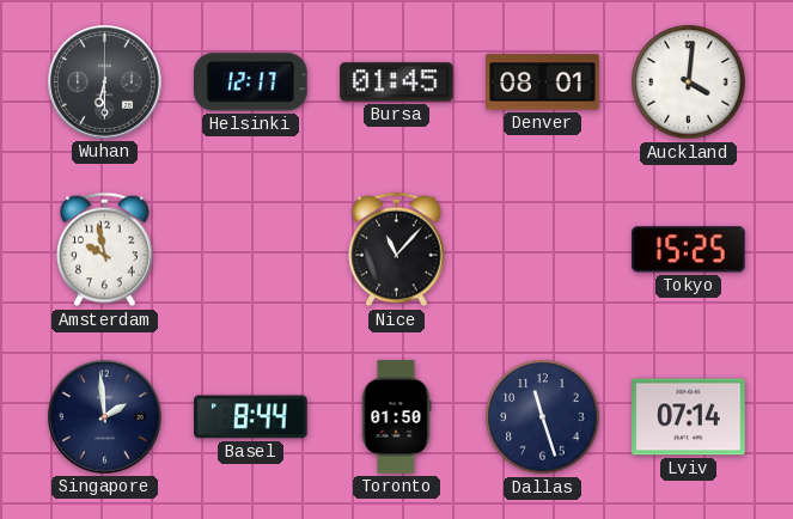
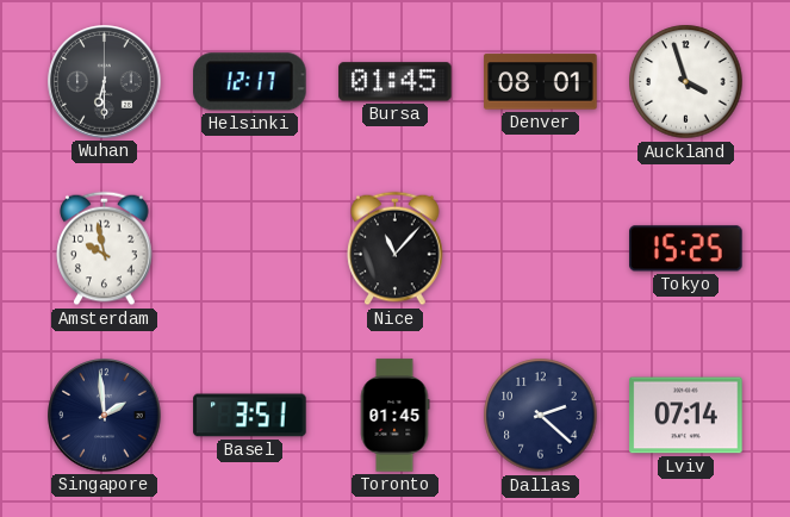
Auckland: 4:01 -> 3:57
Basel: 8:44 -> 3:51
Toronto: 01:50 -> 01:45
Dallas: 11:27 -> 2:22
